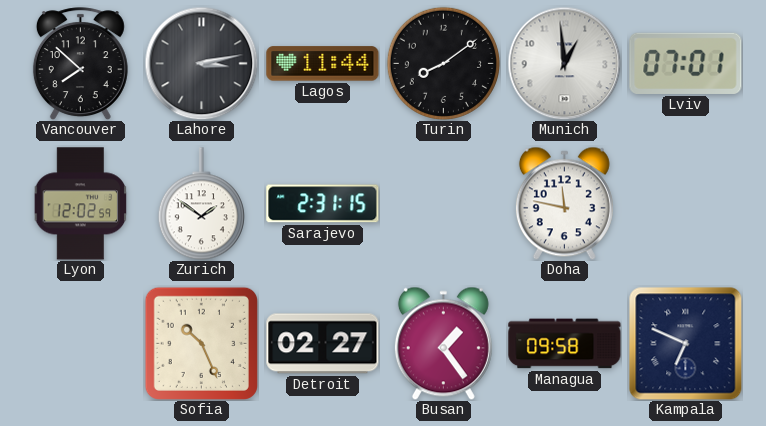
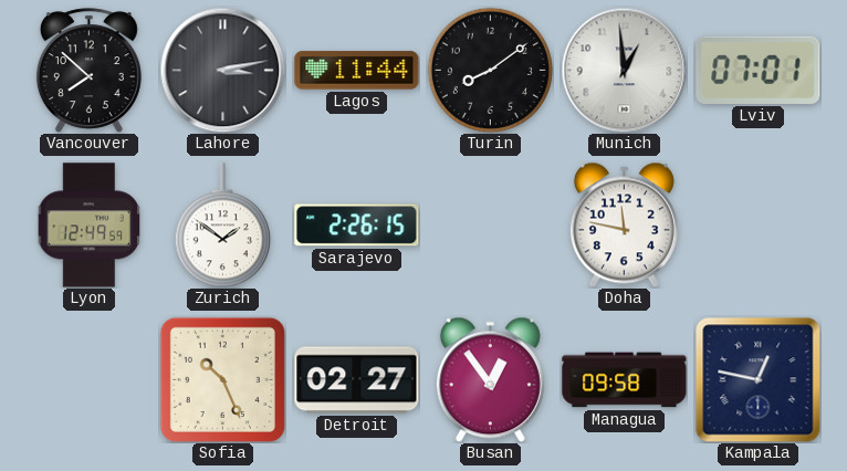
Lyon: 12:02 -> 12:49
Sarajevo: 2:31 -> 2:26
Busan: 1:24 -> 12:54
Kampala: 6:49 -> 12:47
